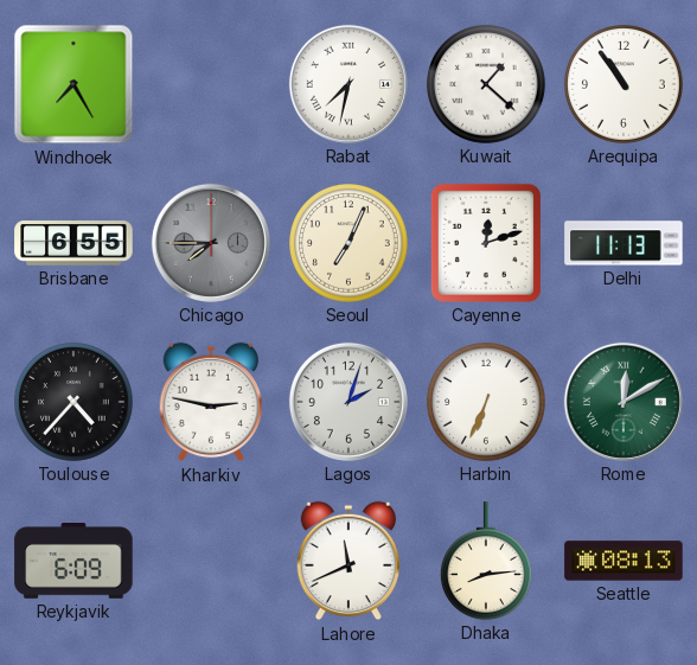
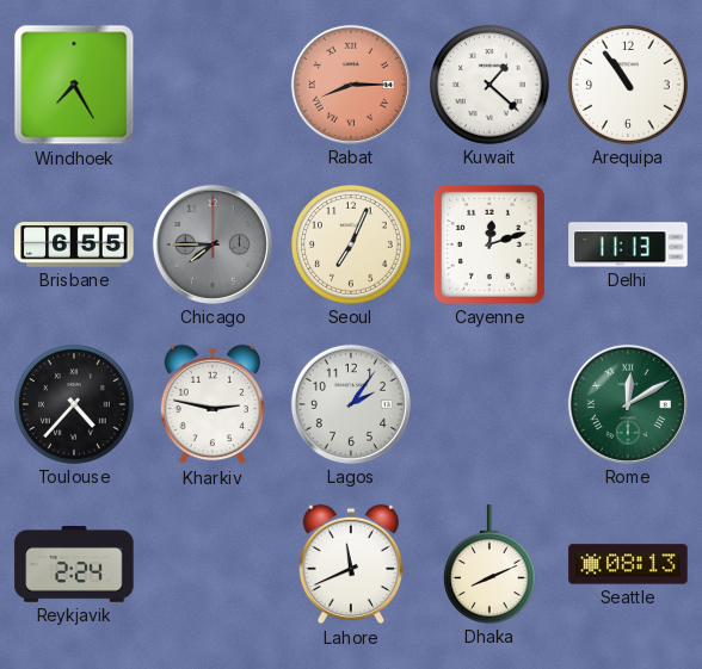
Rabat: 7:32 -> 8:15
Rabat dial: white -> salmon
Lagos: 2:03 -> 2:06
Harbin: 6:34 -> none
Reykjavik: 6:09 -> 2:24
Dhaka: 8:14 -> 8:11
